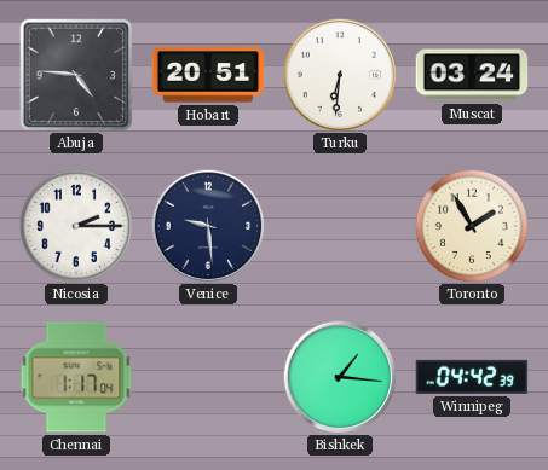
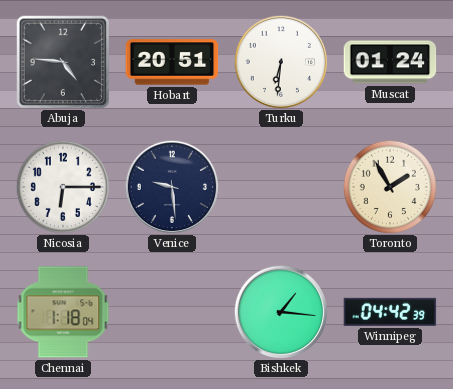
Muscat: 03:24 -> 01:24
Nicosia: 2:15 -> 6:15
Chennai: 1:17 -> 1:18
